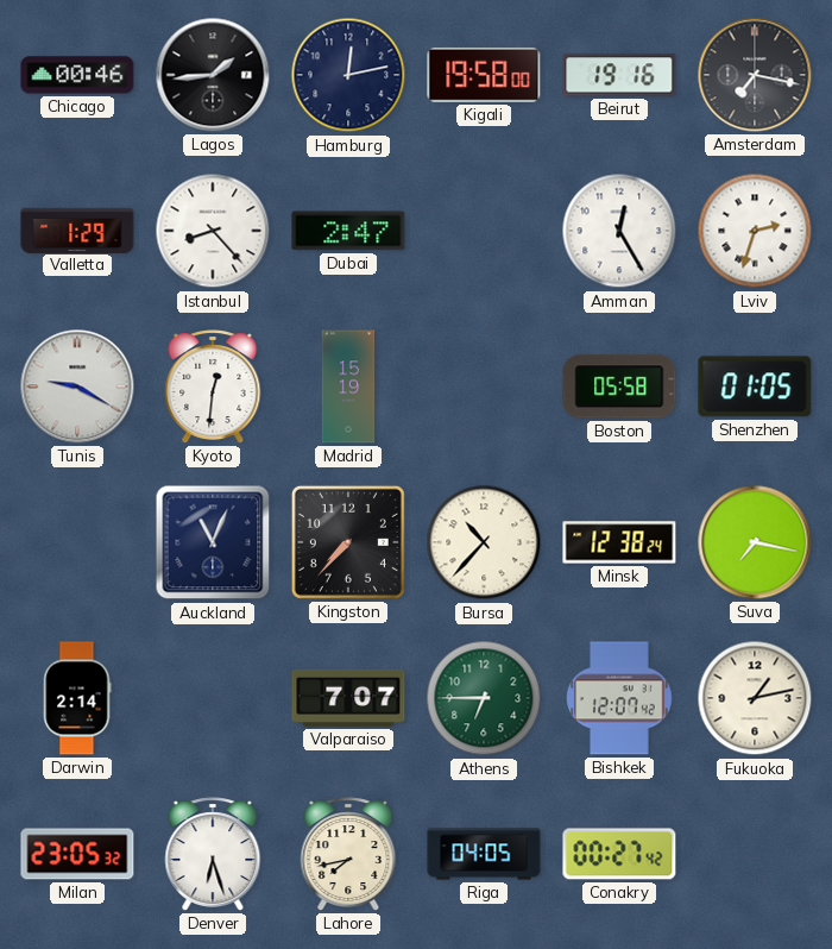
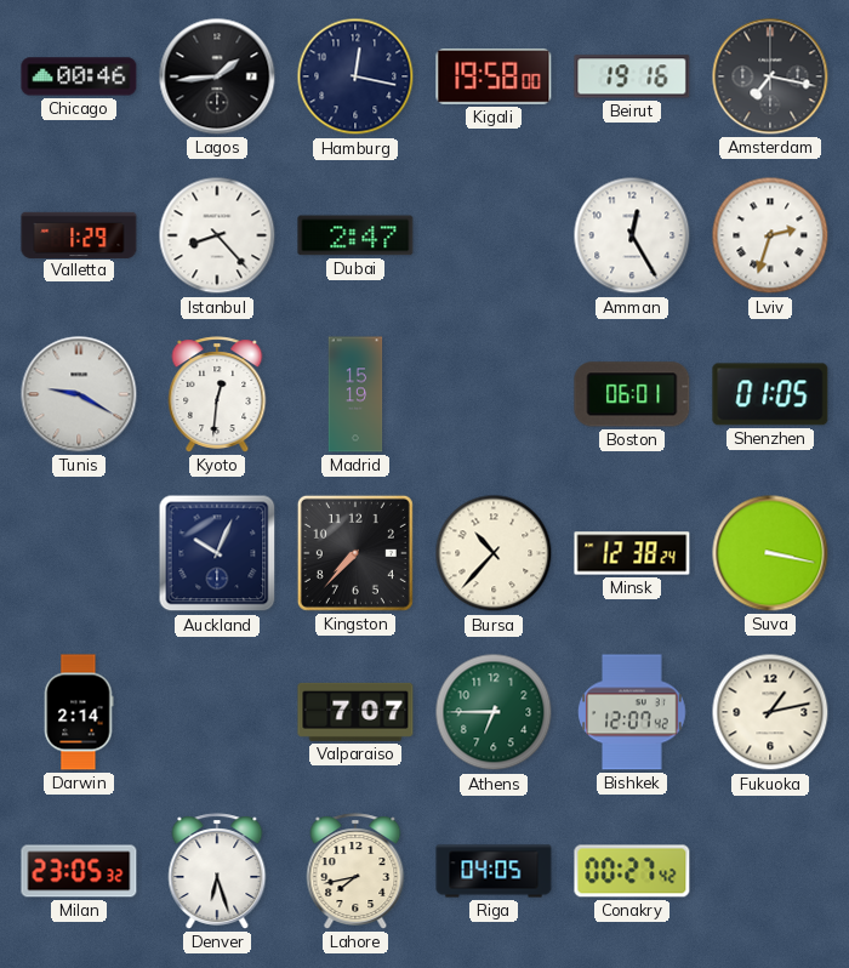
Hamburg: 12:13 -> 12:17
Boston: 05:58 -> 06:01
Auckland: 11:04 -> 10:04
Suva: 7:17 -> 3:17
